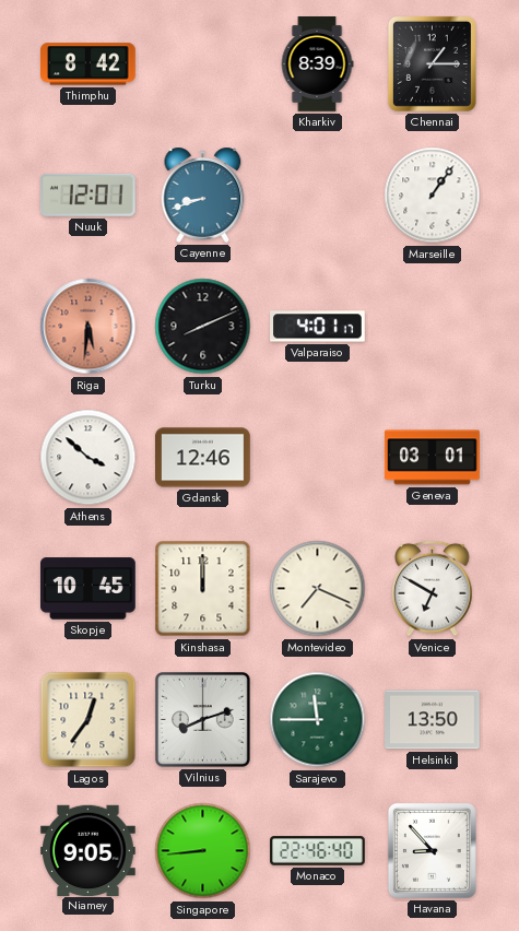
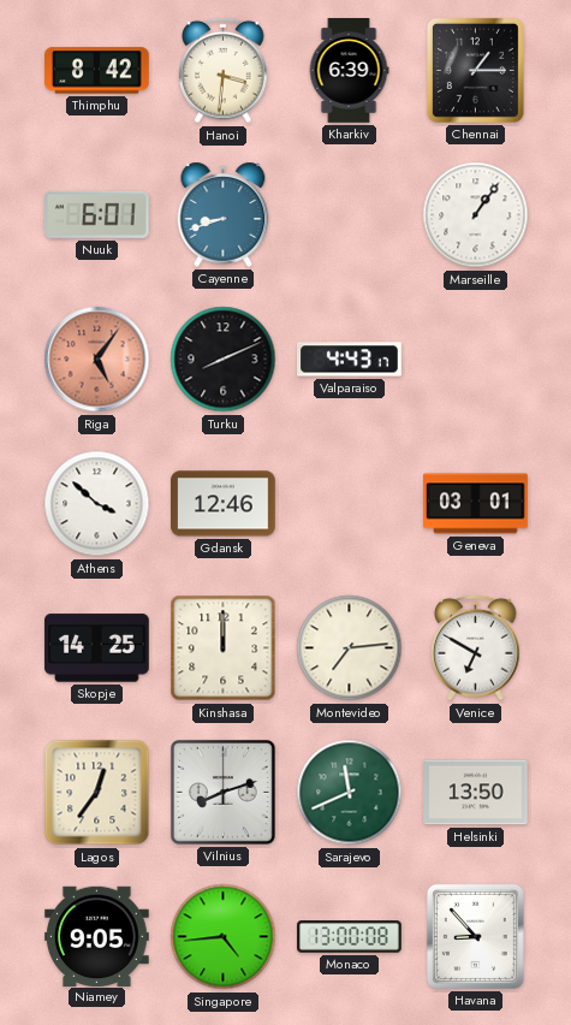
Hanoi: none -> 3:31
Kharkiv: 8:39 -> 6:39
Nuuk: 12:01 -> 6:01
Riga: 5:31 -> 5:06
Valparaiso: 4:01 -> 4:43
Skopje: 10:45 -> 14:25
Montevideo: 7:19 -> 7:14
Sarajevo: 11:45 -> 11:41
Singapore: 8:44 -> 4:44
Monaco: 22:46 -> 13:00
